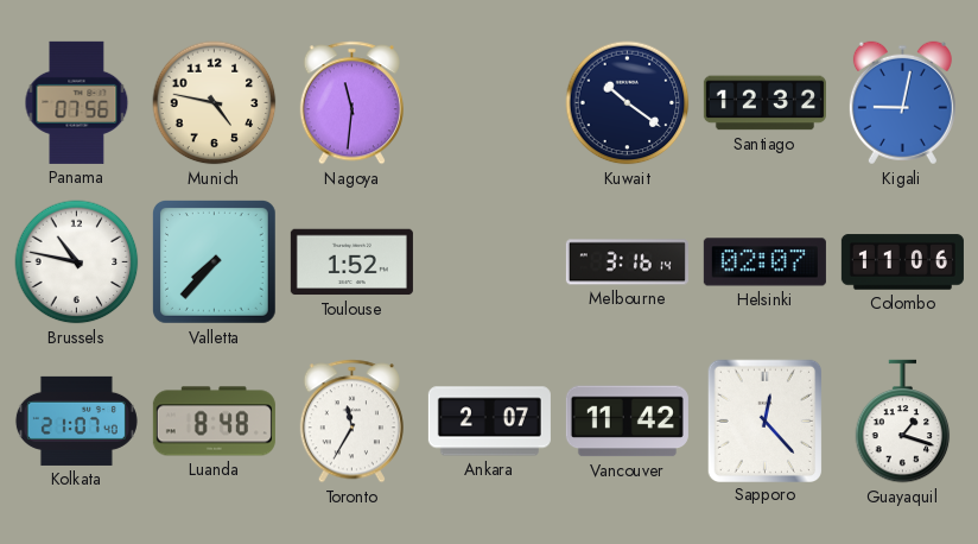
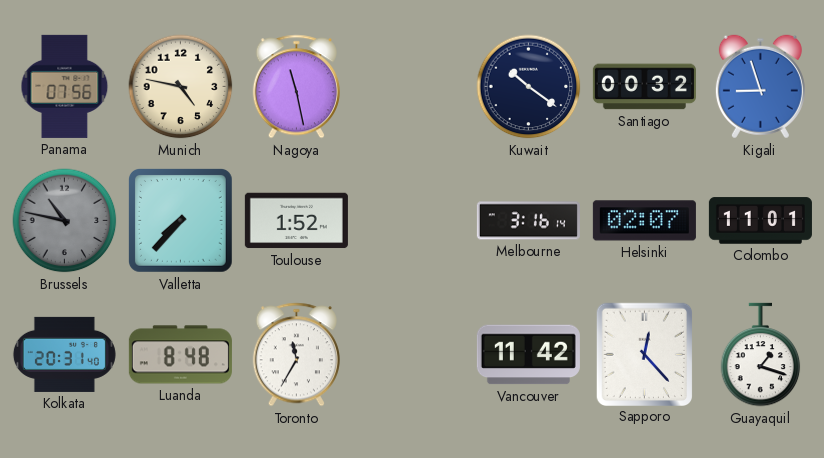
Nagoya: 11:31 -> 11:28
Santiago: 12:32 -> 00:32
Kigali: 9:02 -> 8:57
Brussels dial: white -> grey
Colombo: 11:06 -> 11:01
Kolkata: 21:07 -> 20:31
Ankara: 2:07 -> none
